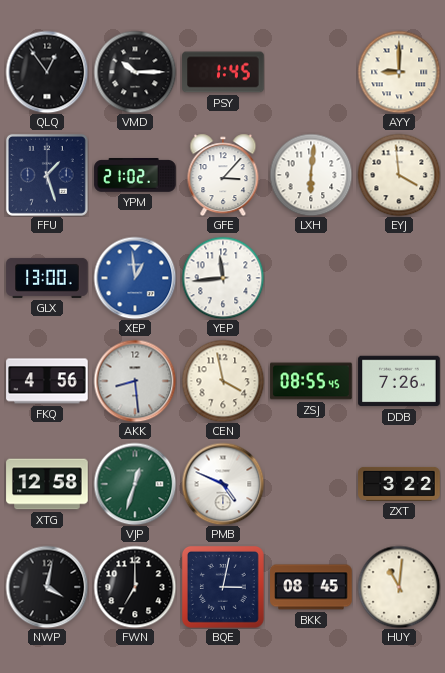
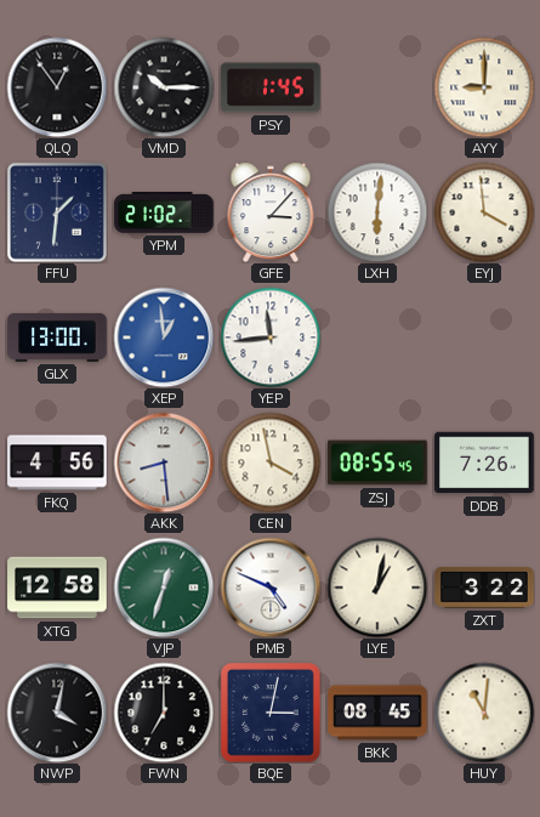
FFU: 1:27 -> 1:31
LYE: none -> 1:02
